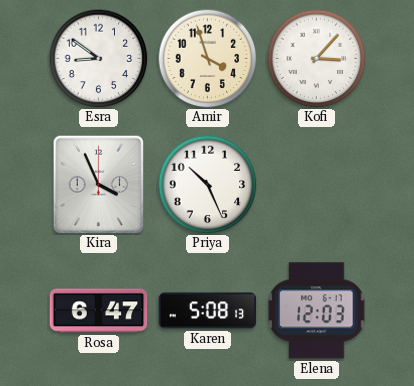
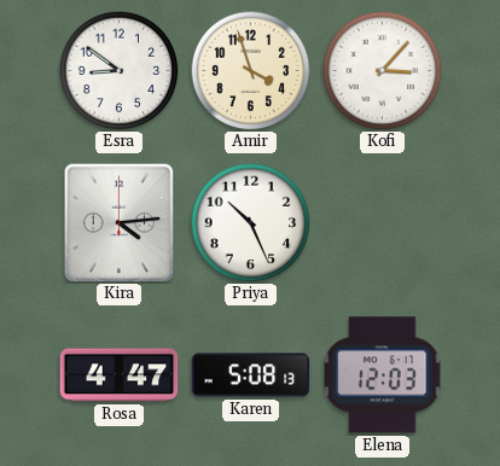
Kira: 3:56 -> 4:14
Rosa: 6:47 -> 4:47
